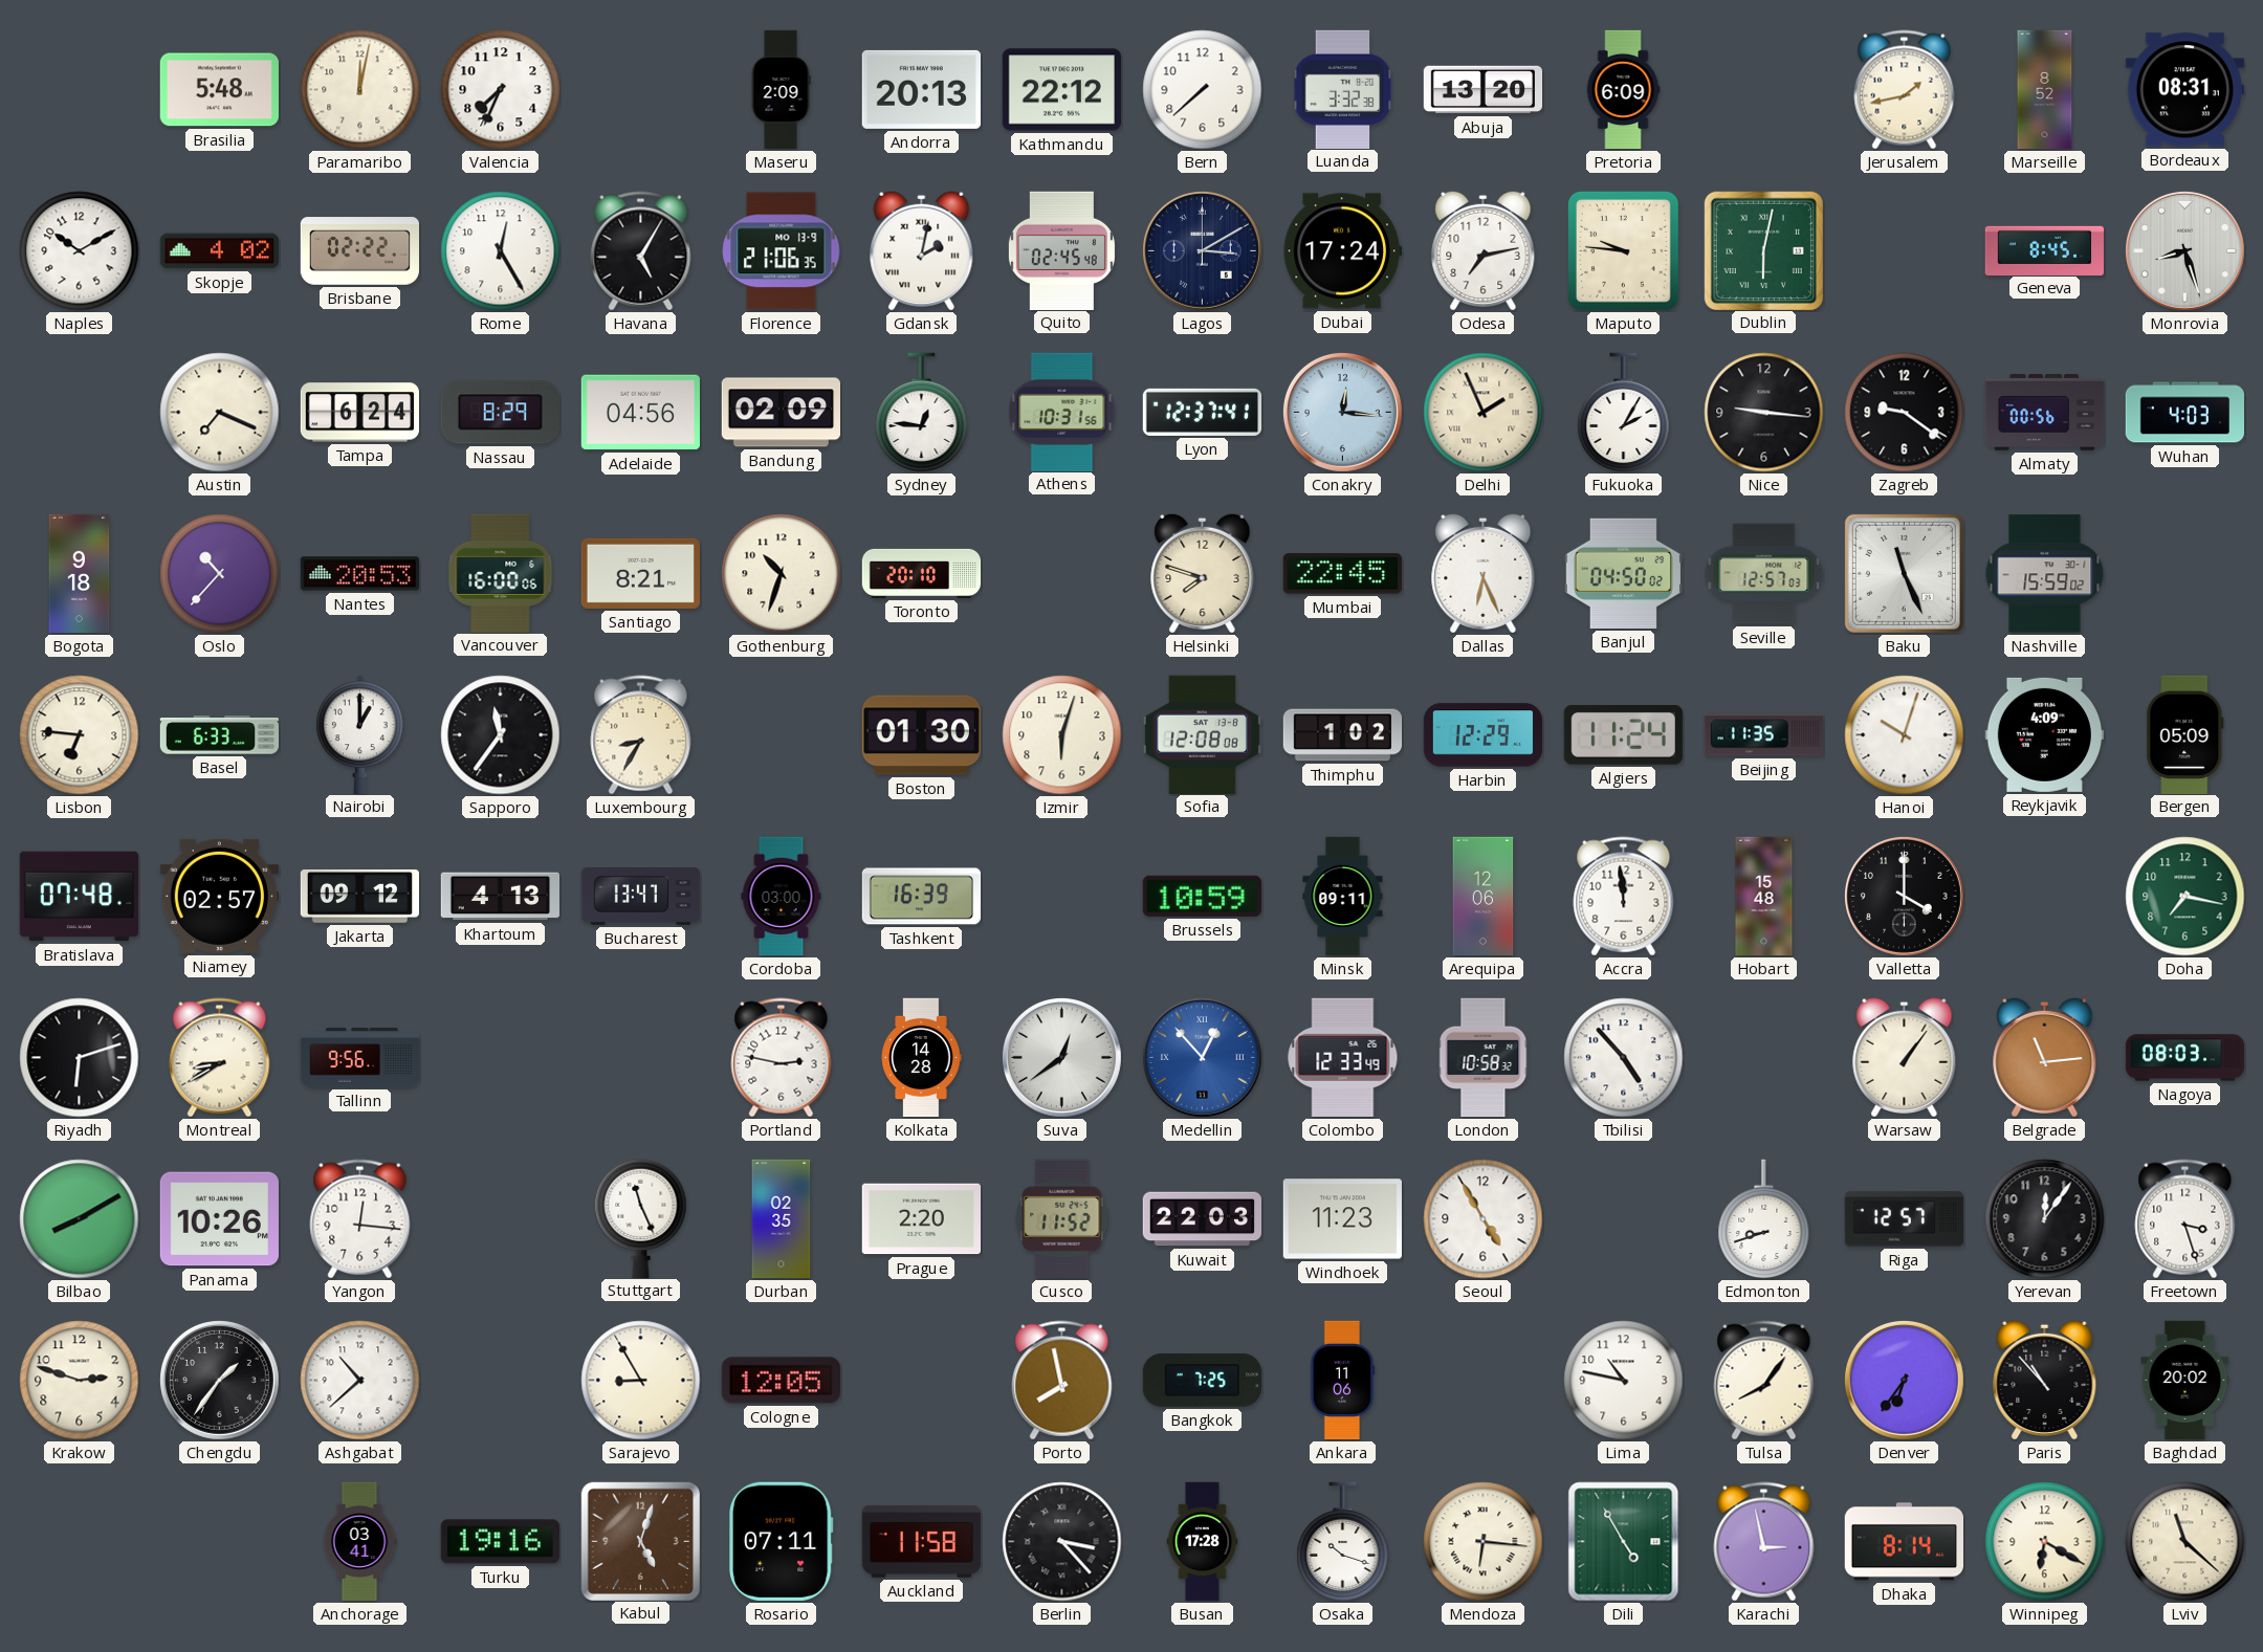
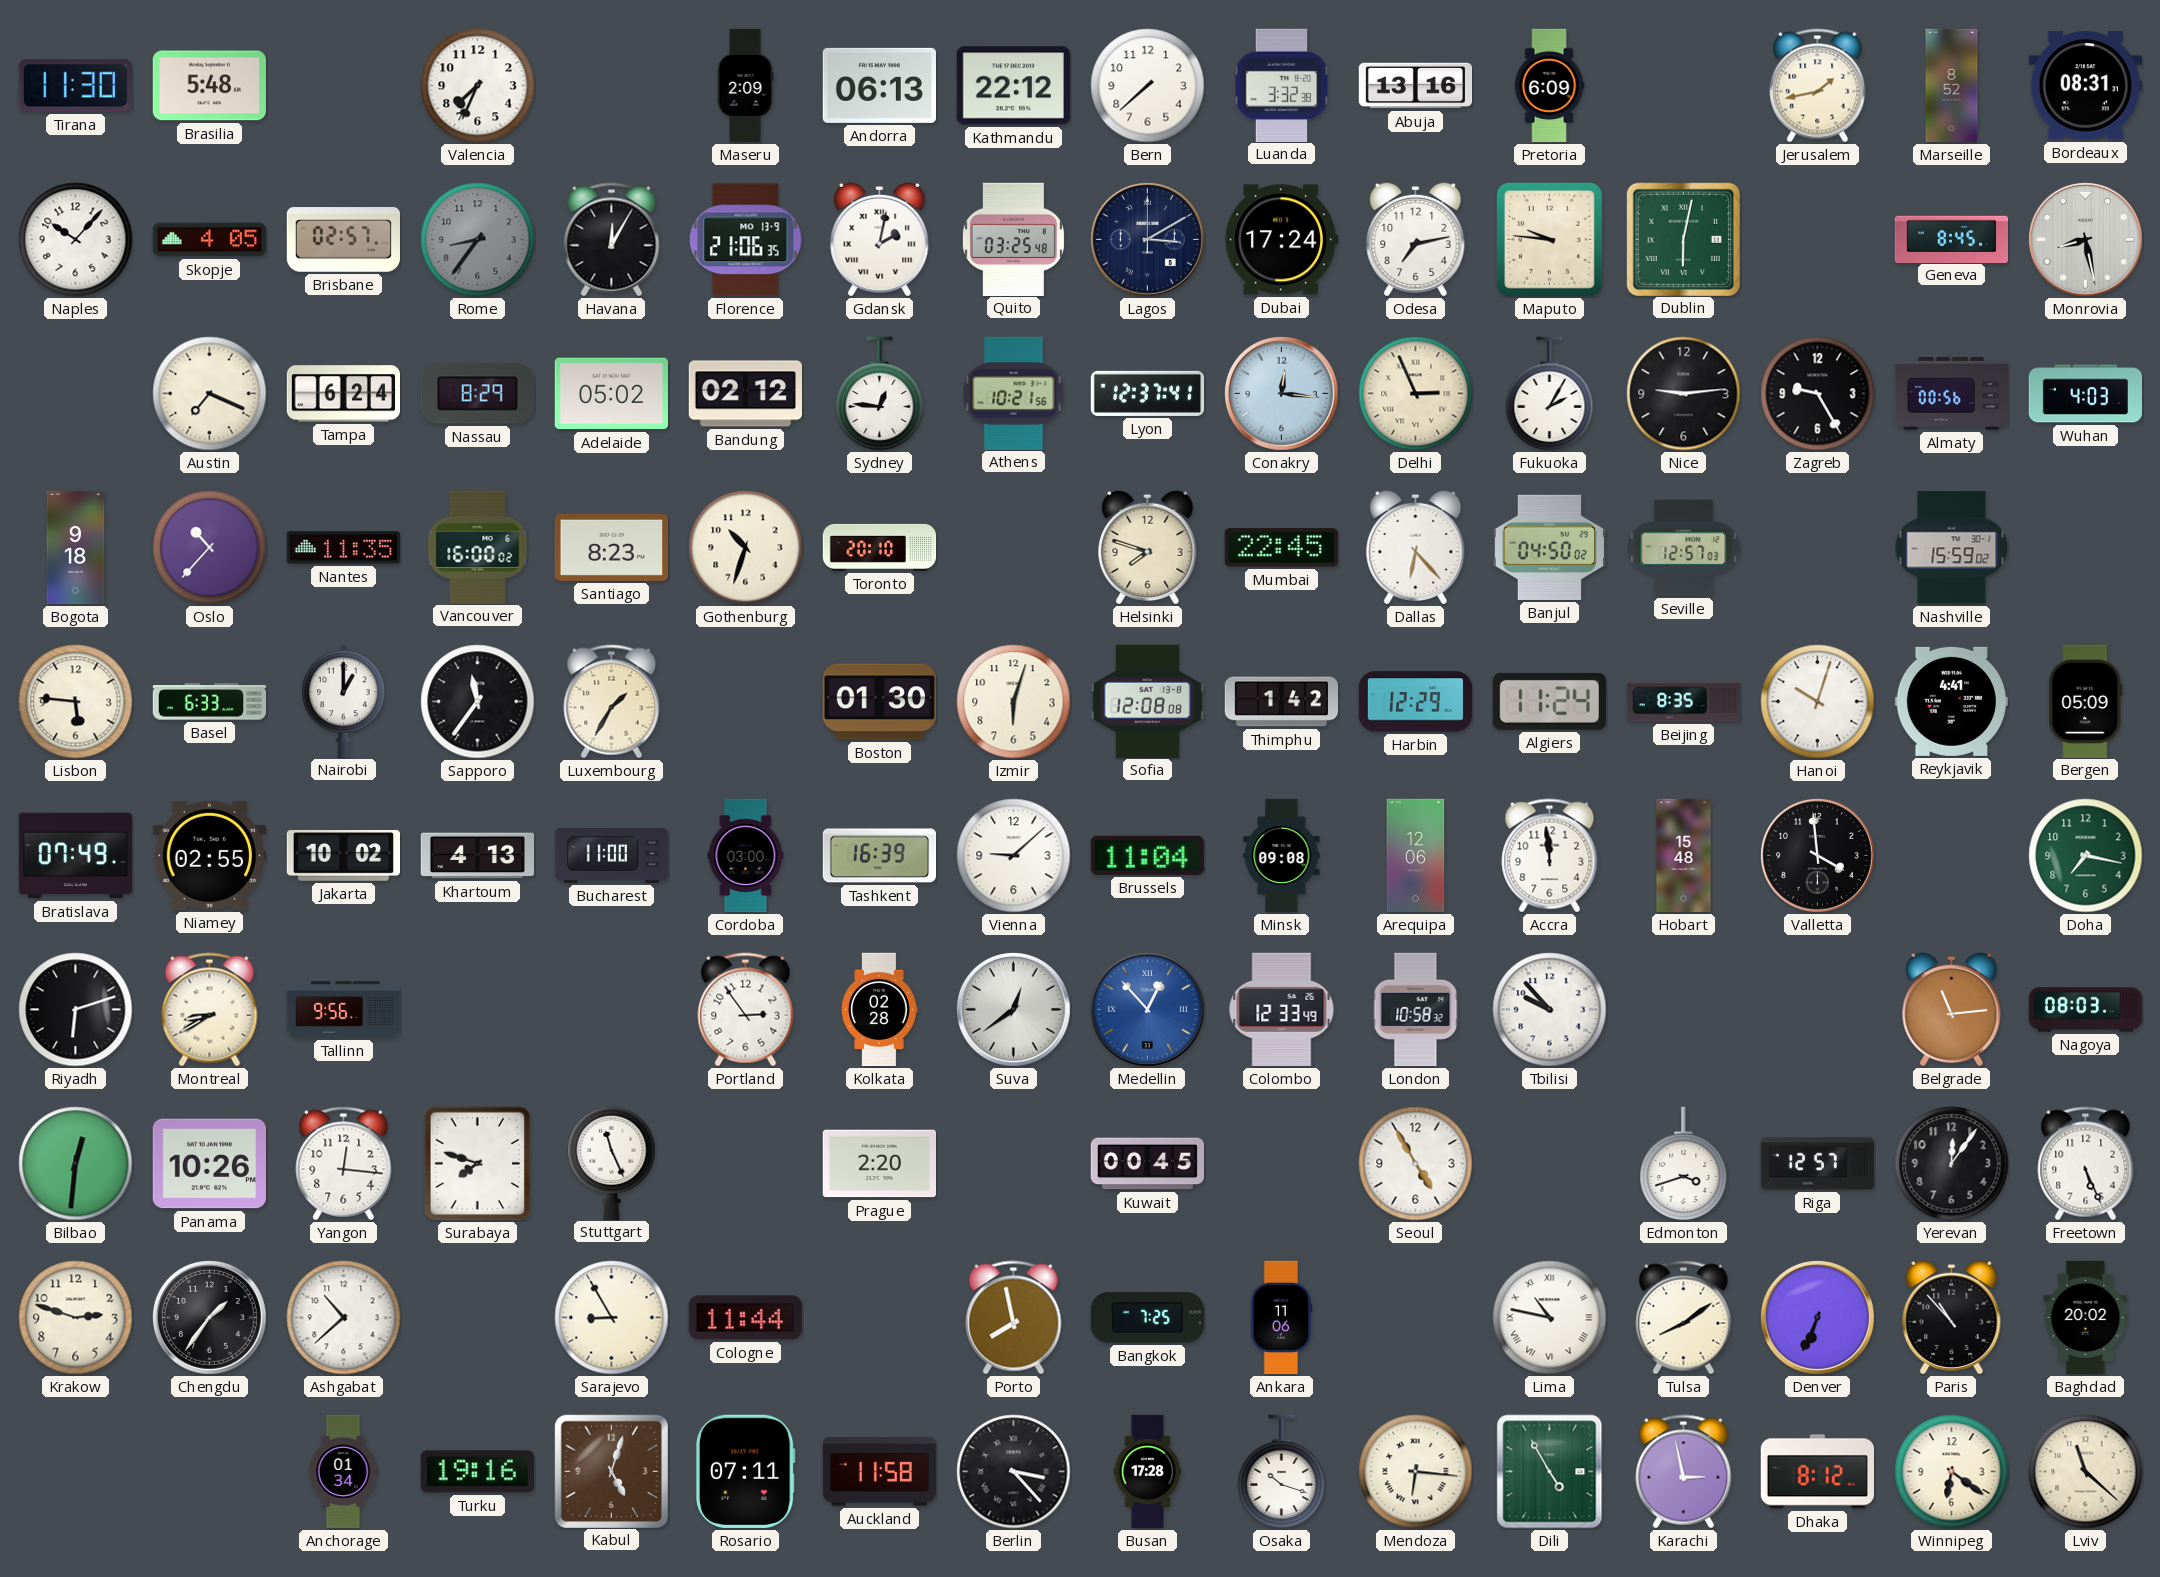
Tirana: none -> 11:30
Paramaribo: 12:02 -> none
Andorra: 20:13 -> 06:13
Abuja: 13:20 -> 13:16
Naples: 10:10 -> 10:07
Skopje: 4:02 -> 4:05
Brisbane: 02:22 -> 02:57
Rome: 12:25 -> 8:36
Rome dial: white -> grey
Havana: 5:05 -> 12:05
Quito: 02:45 -> 03:25
Monrovia: 8:27 -> 8:28
Adelaide: 04:56 -> 05:02
Bandung: 02:09 -> 02:12
Athens: 10:31 -> 10:21
Delhi: 1:56 -> 2:56
Nice: 9:16 -> 9:14
Zagreb: 9:21 -> 9:25
Nantes: 20:53 -> 11:35
Vancouver: 16:00:06 -> 16:00:02
Santiago: 8:21 -> 8:23
Dallas: 6:26 -> 6:23
Baku: 11:26 -> none
Lisbon: 6:46 -> 5:46
Luxembourg: 8:35 -> 1:35
Thimphu: 1:02 -> 1:42
Beijing: 11:35 -> 8:35
Reykjavik: 4:09 -> 4:41
Bratislava: 07:48 -> 07:49
Niamey: 02:57 -> 02:55
Jakarta: 09:12 -> 10:02
Bucharest: 13:47 -> 11:00
Vienna: none -> 9:08
Brussels: 10:59 -> 11:04
Minsk: 09:11 -> 09:08
Valletta: 4:00 -> 3:59
Portland: 2:47 -> 2:54
Kolkata: 14:28 -> 02:28
Tbilisi: 4:53 -> 9:53
Warsaw: 1:06 -> none
Bilbao: 8:10 -> 12:31
Surabaya: none -> 7:48
Durban: 02:35 -> none
Cusco: 11:52 -> none
Kuwait: 22:03 -> 00:45
Windhoek: 11:23 -> none
Edmonton: 8:42 -> 3:42
Freetown: 3:27 -> 5:26
Cologne: 12:05 -> 11:44
Lima numerals: Arabic -> Roman
Tulsa: 8:06 -> 8:09
Denver: 6:36 -> 6:34
Anchorage: 03:41 -> 01:34
Dhaka: 8:14 -> 8:12
Winnipeg: 6:20 -> 6:21
